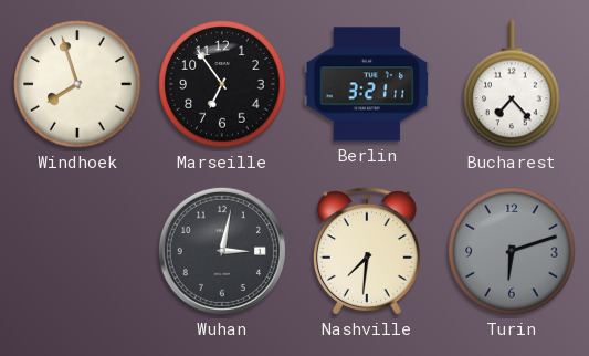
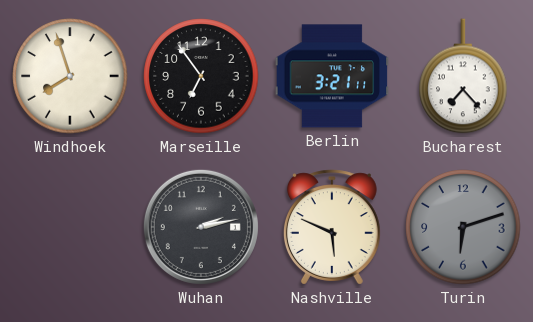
Wuhan: 3:02 -> 2:13
Nashville: 7:31 -> 5:49
